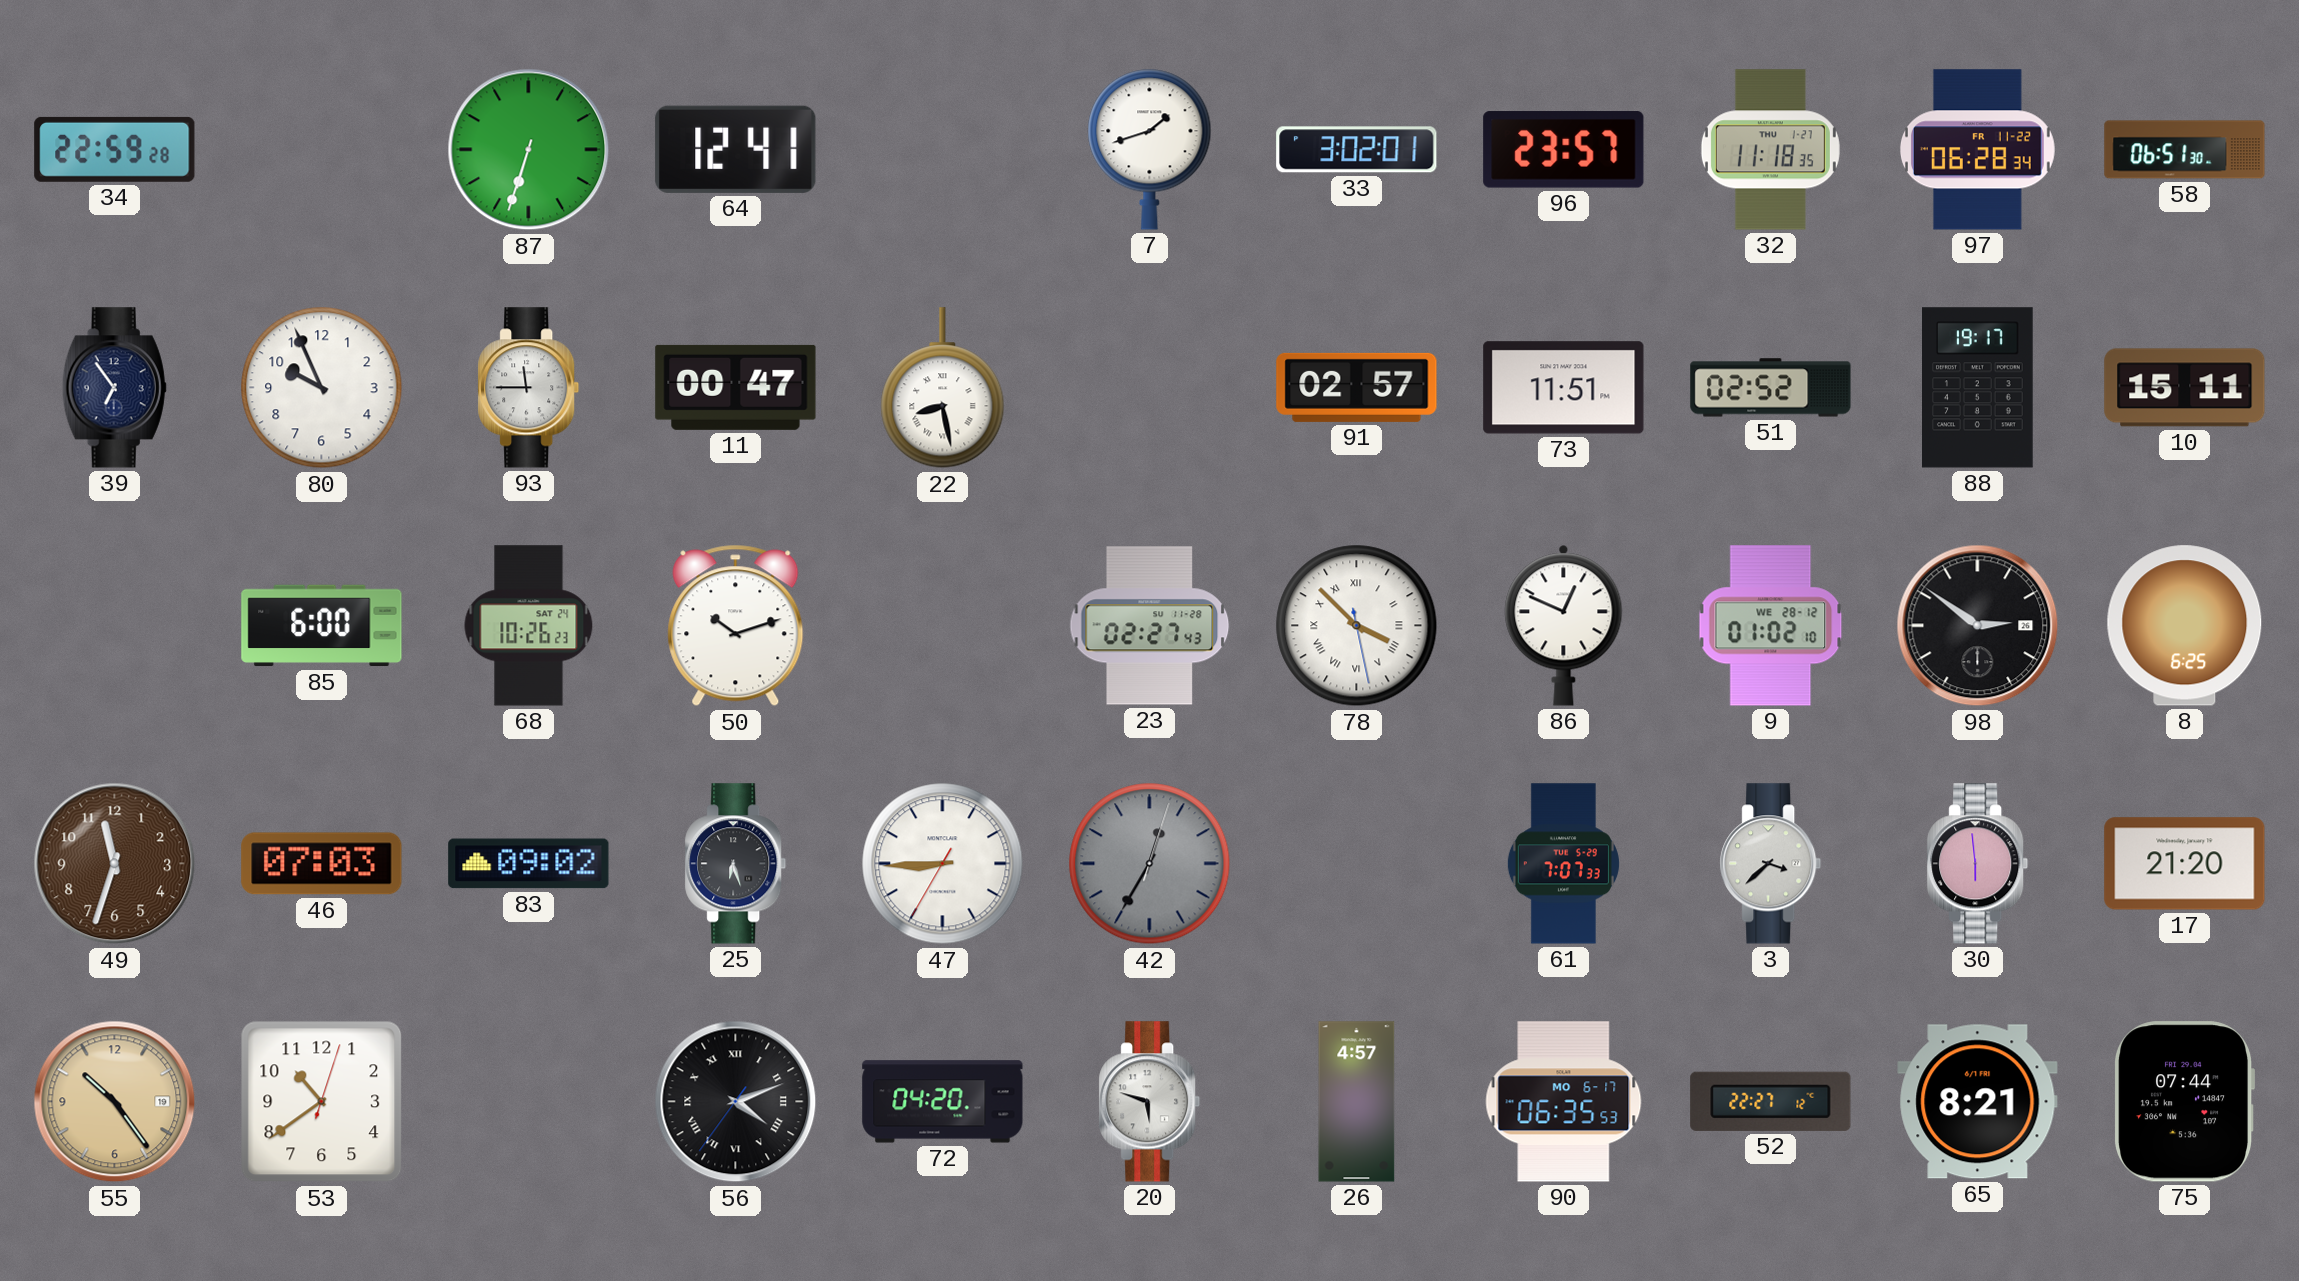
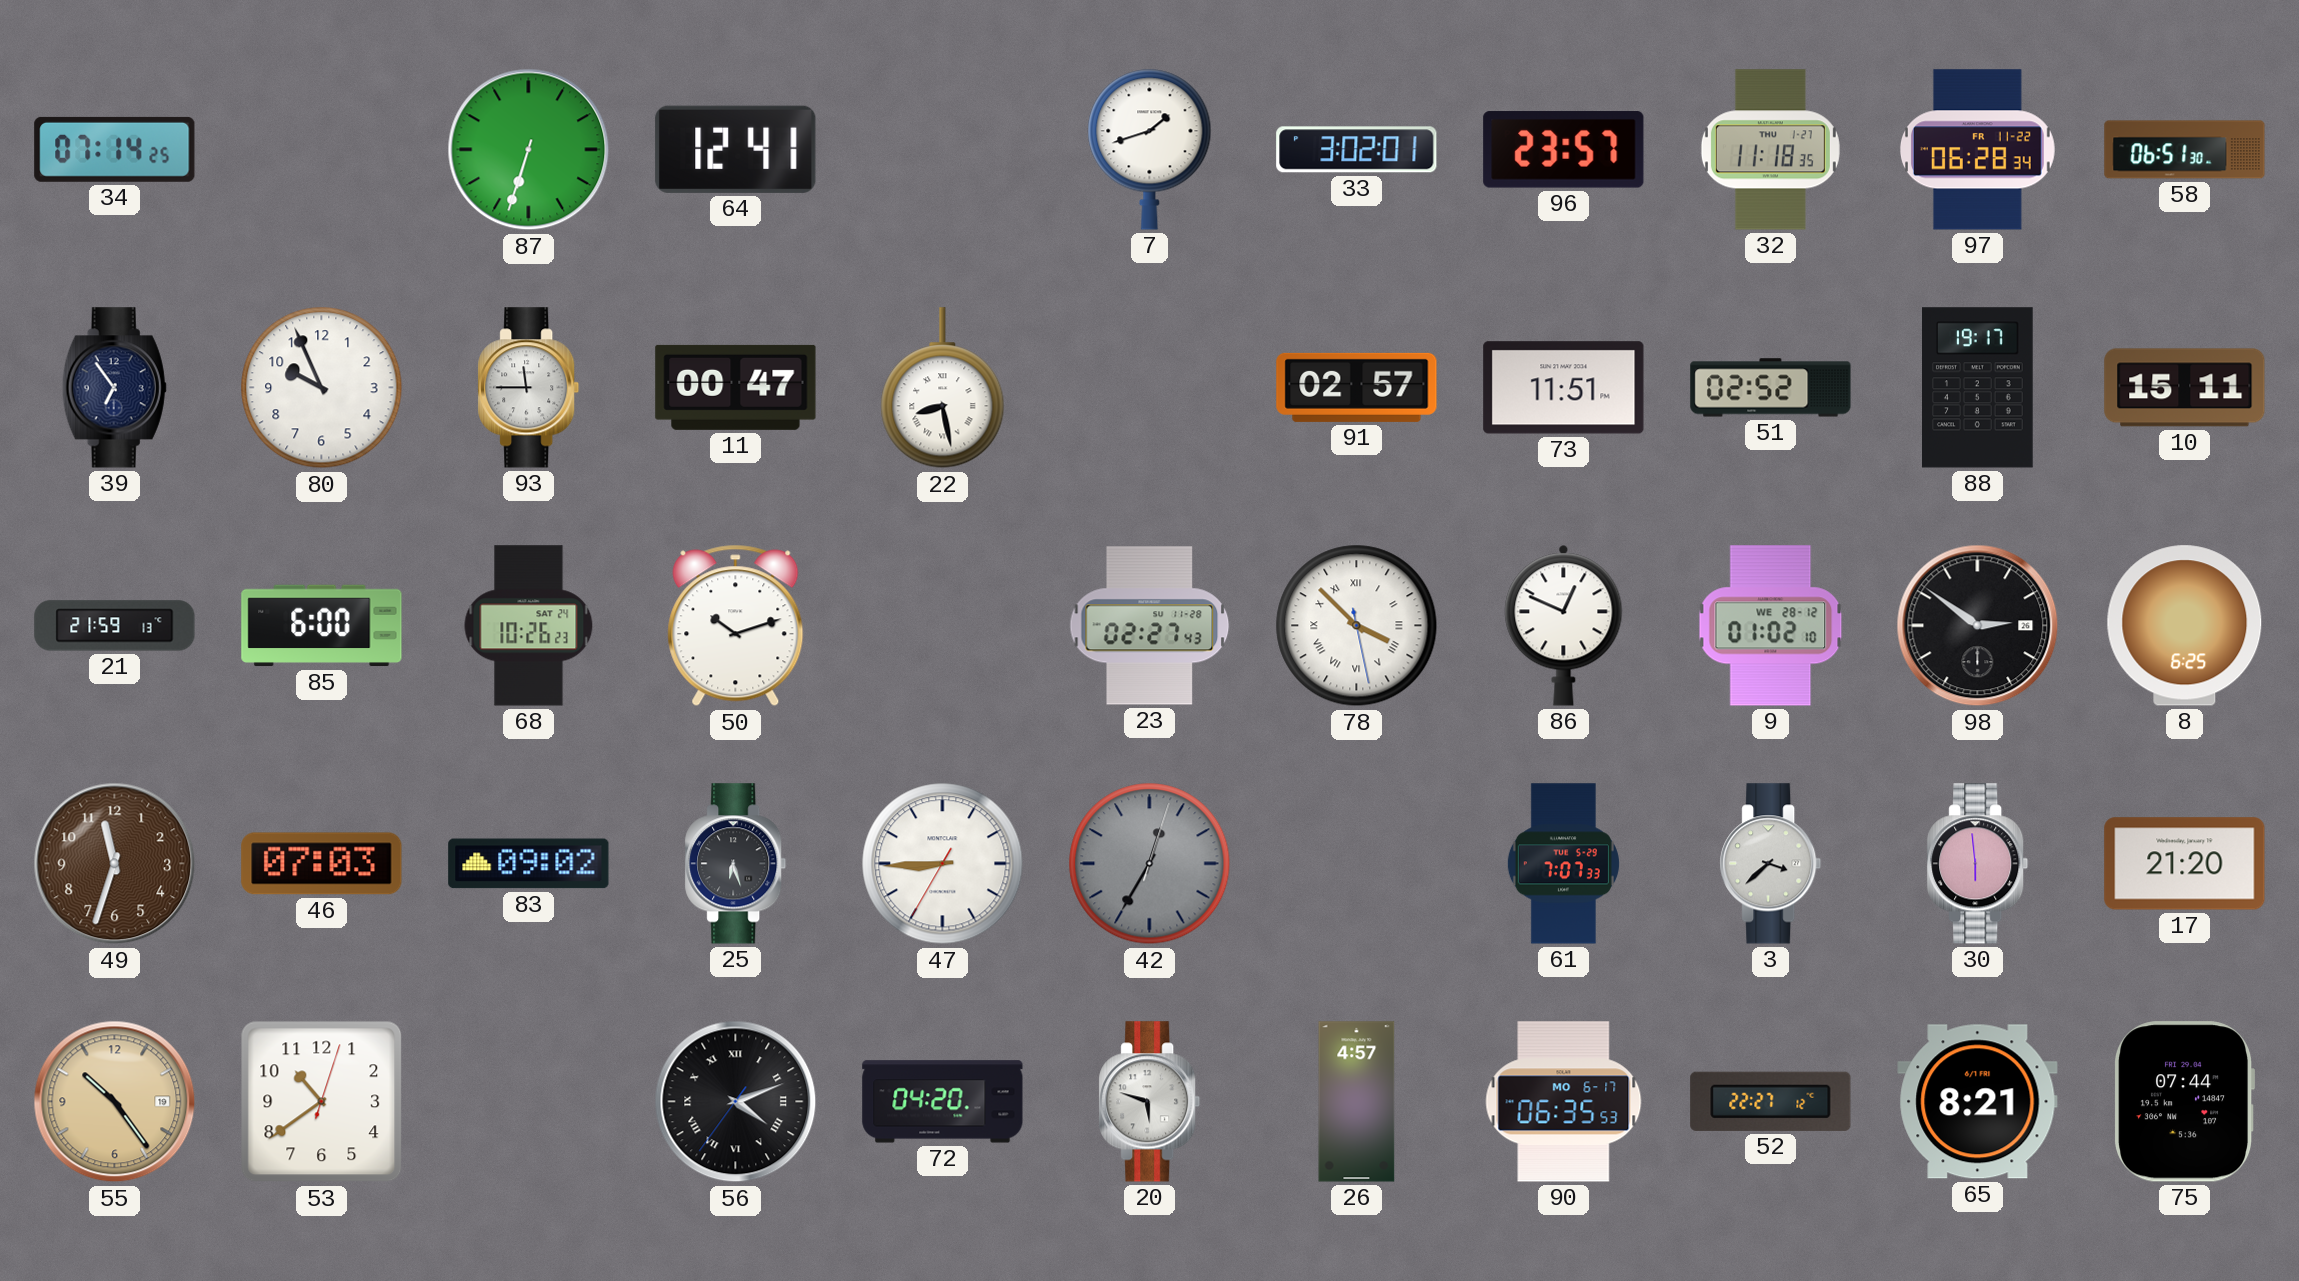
34: 22:59 -> 07:14
21: none -> 21:59
